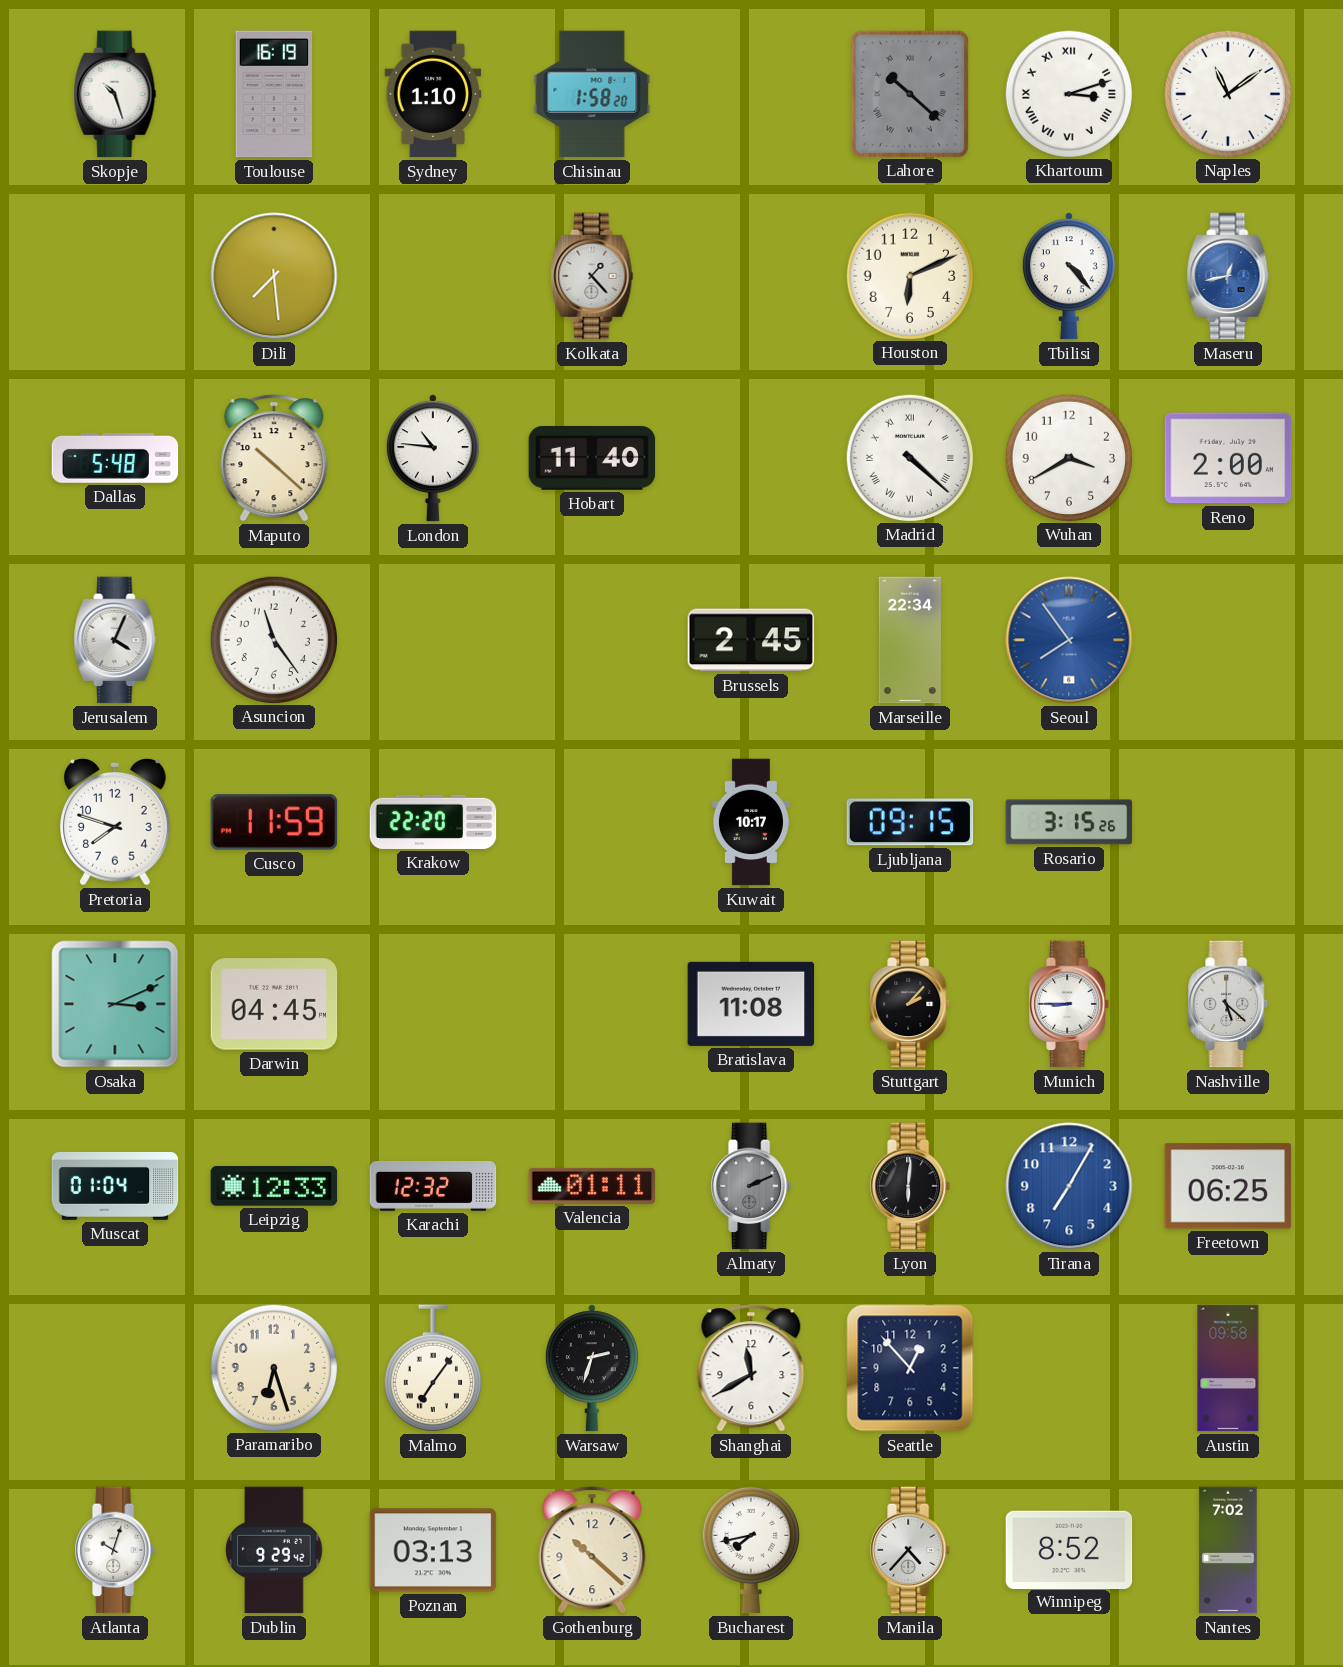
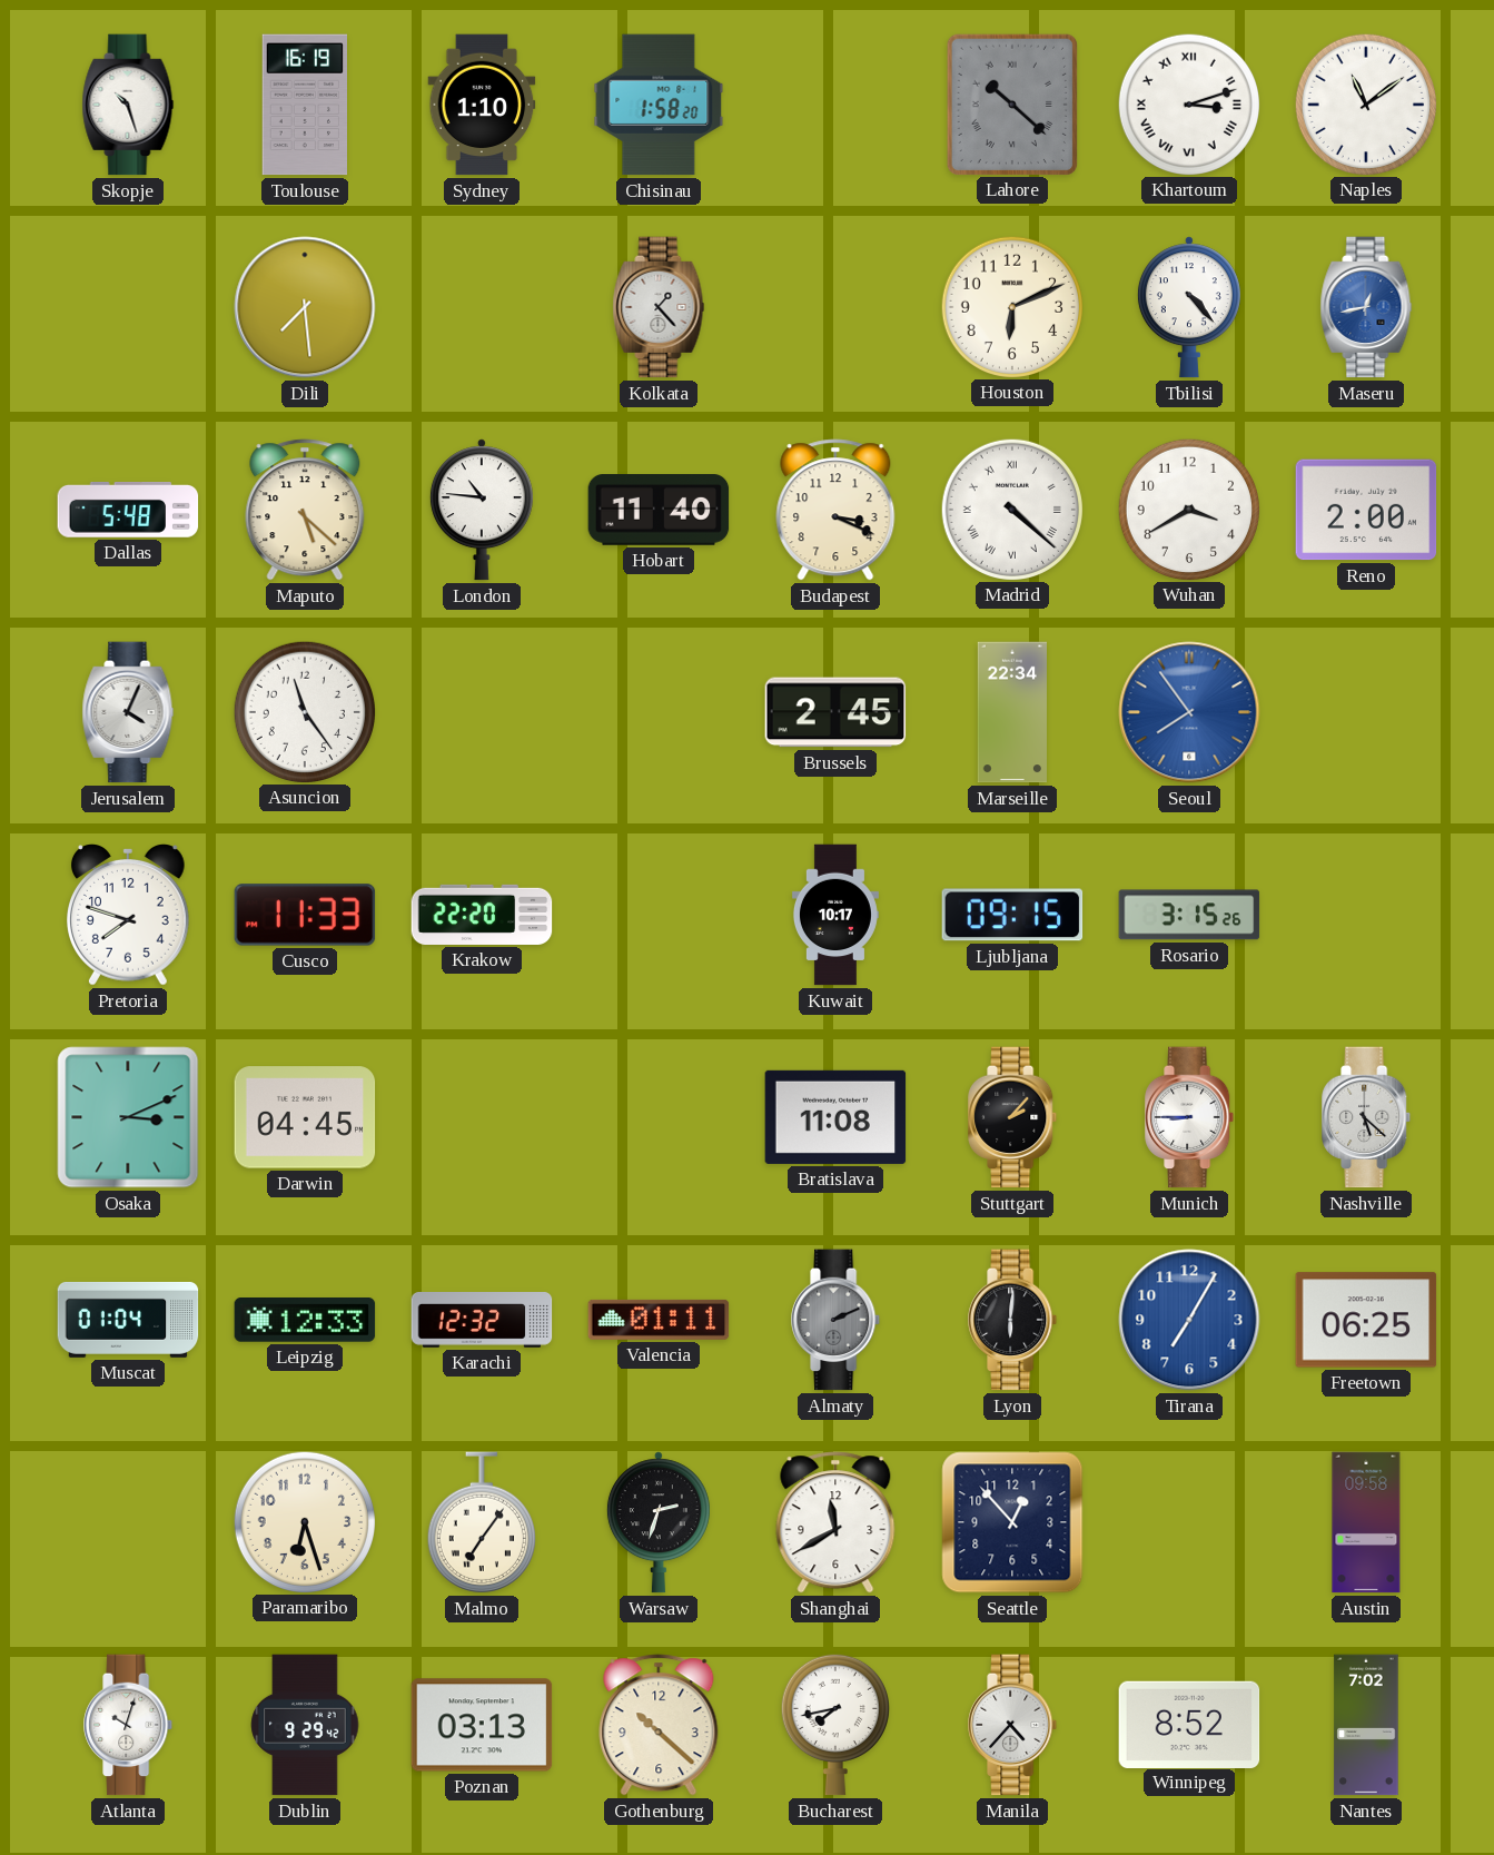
Maputo: 10:22 -> 5:22
Budapest: none -> 3:19
Cusco: 11:59 -> 11:33
